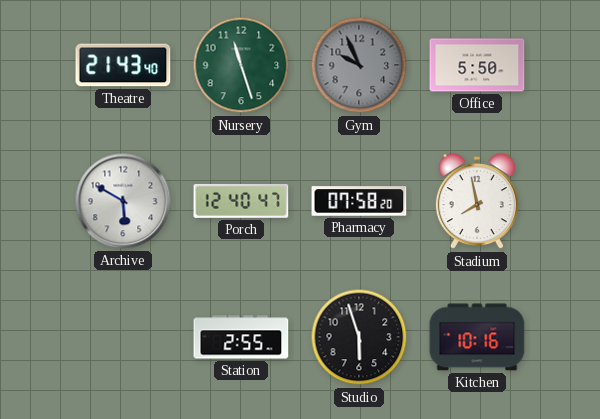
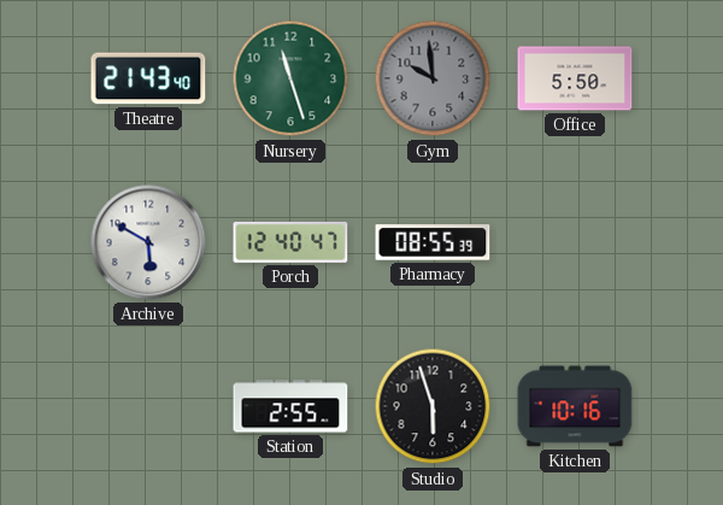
Gym: 9:56 -> 9:59
Pharmacy: 07:58 -> 08:55
Stadium: 7:58 -> none
